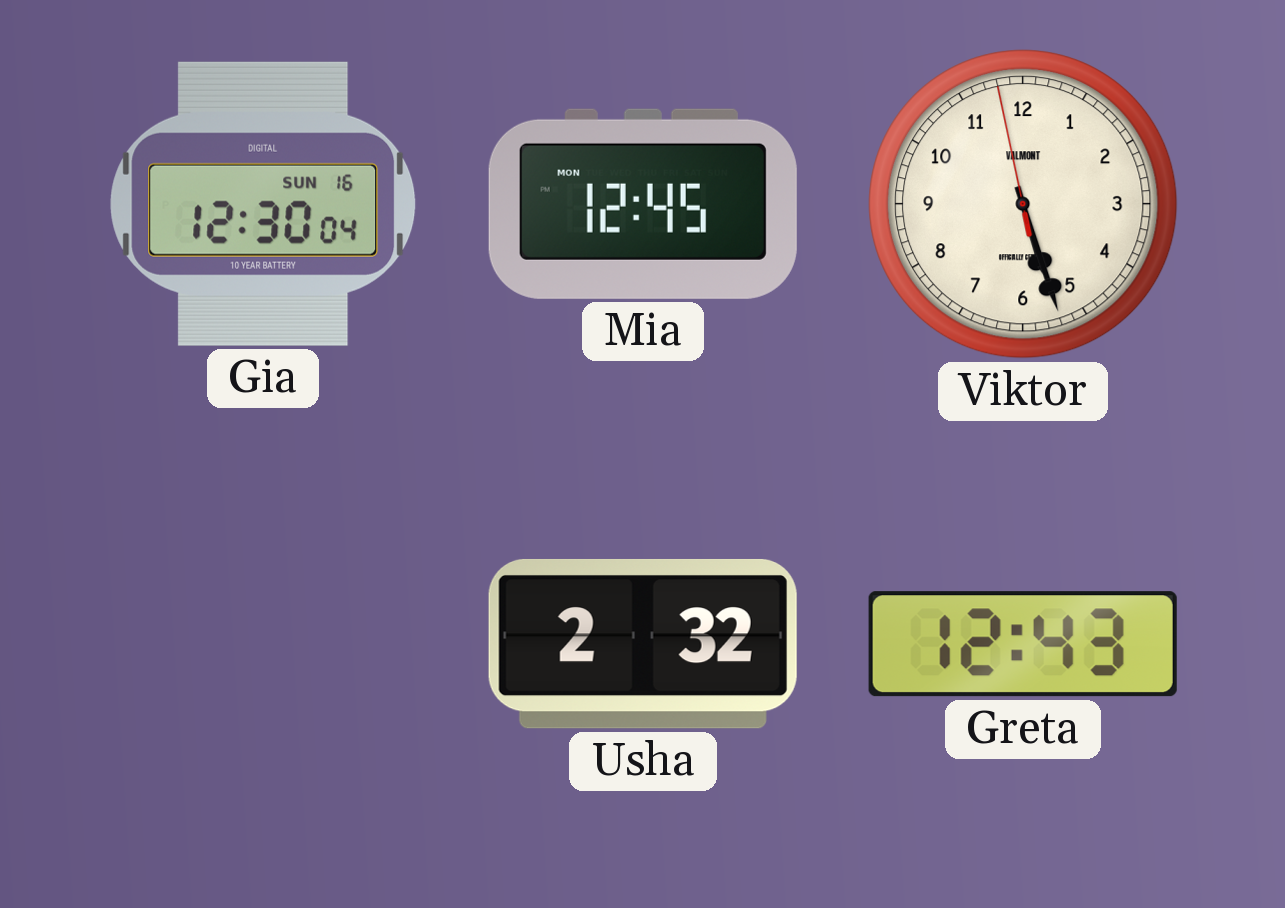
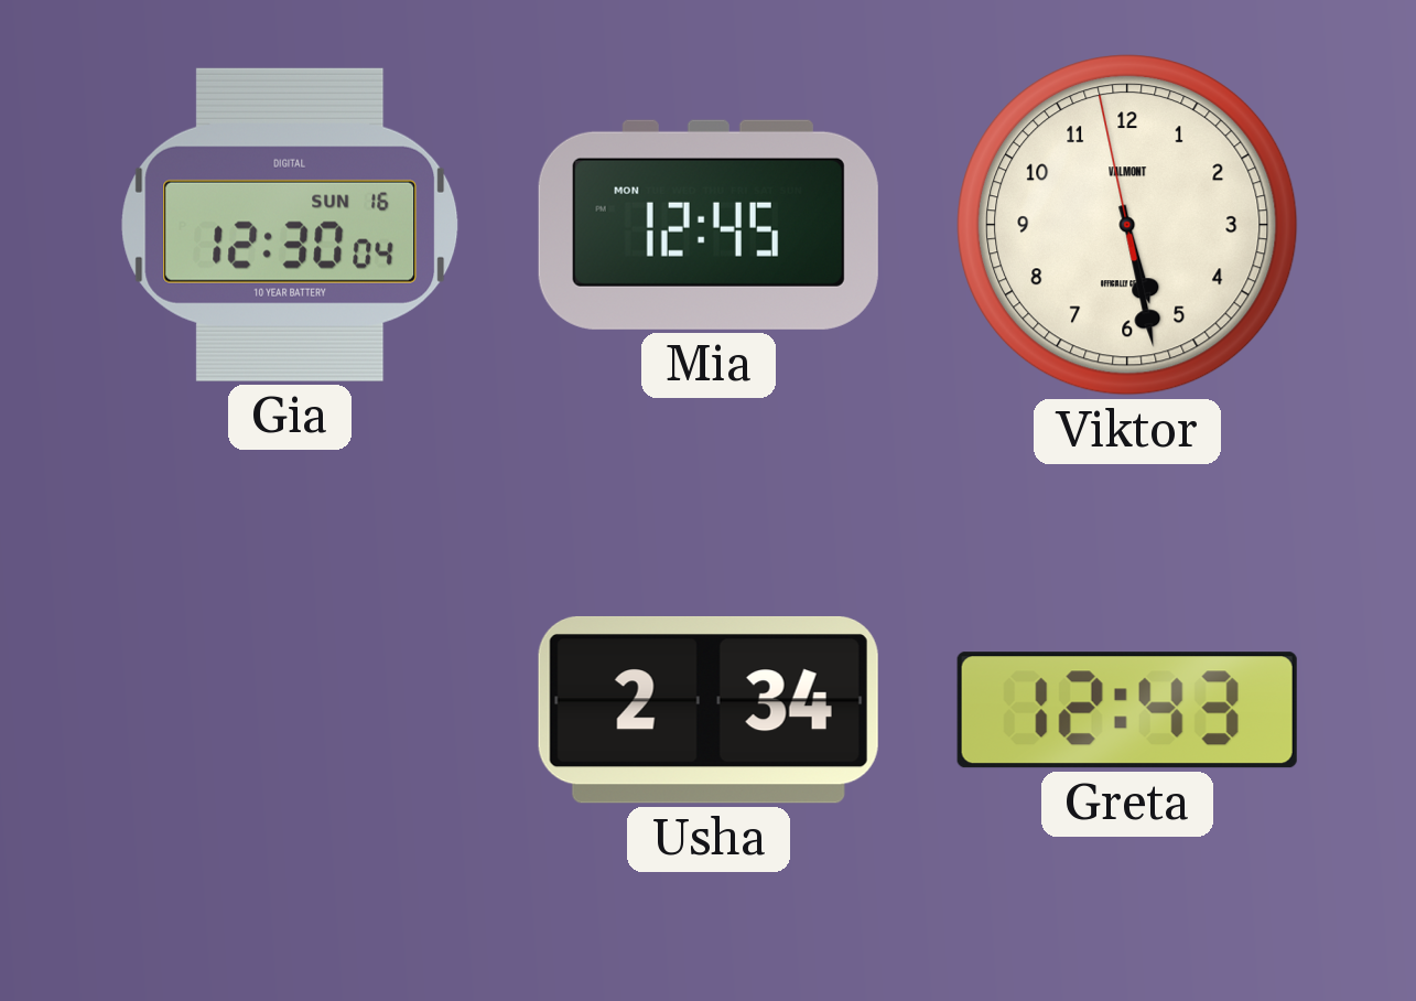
Viktor: 5:26 -> 5:27
Usha: 2:32 -> 2:34
